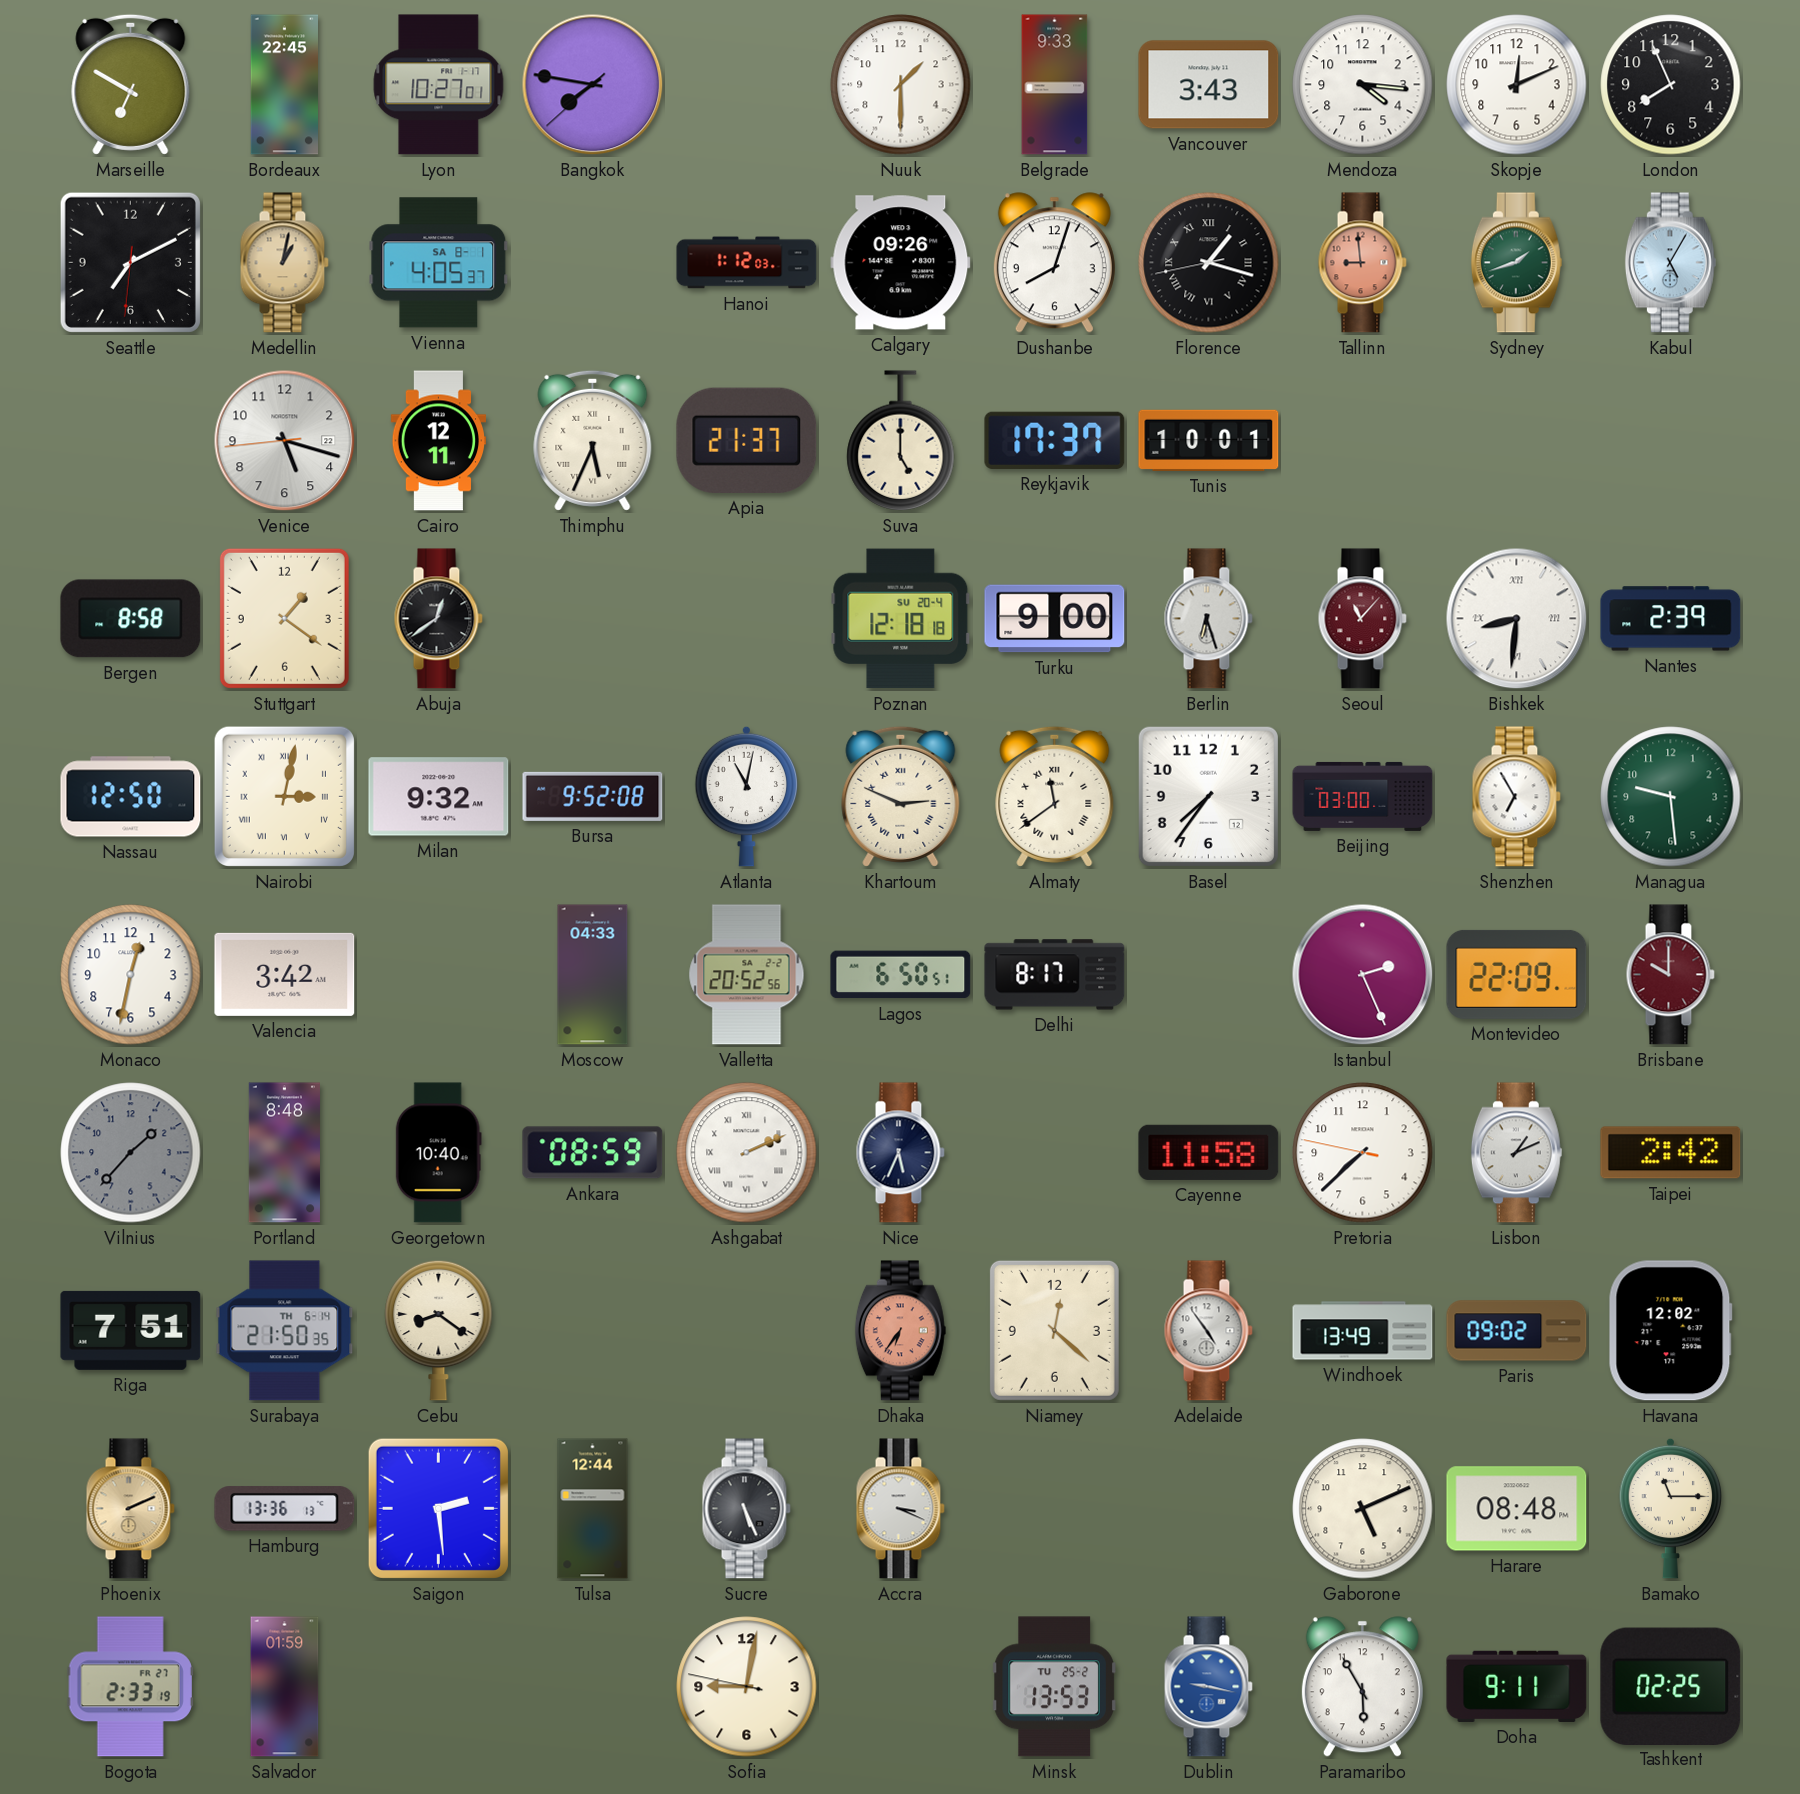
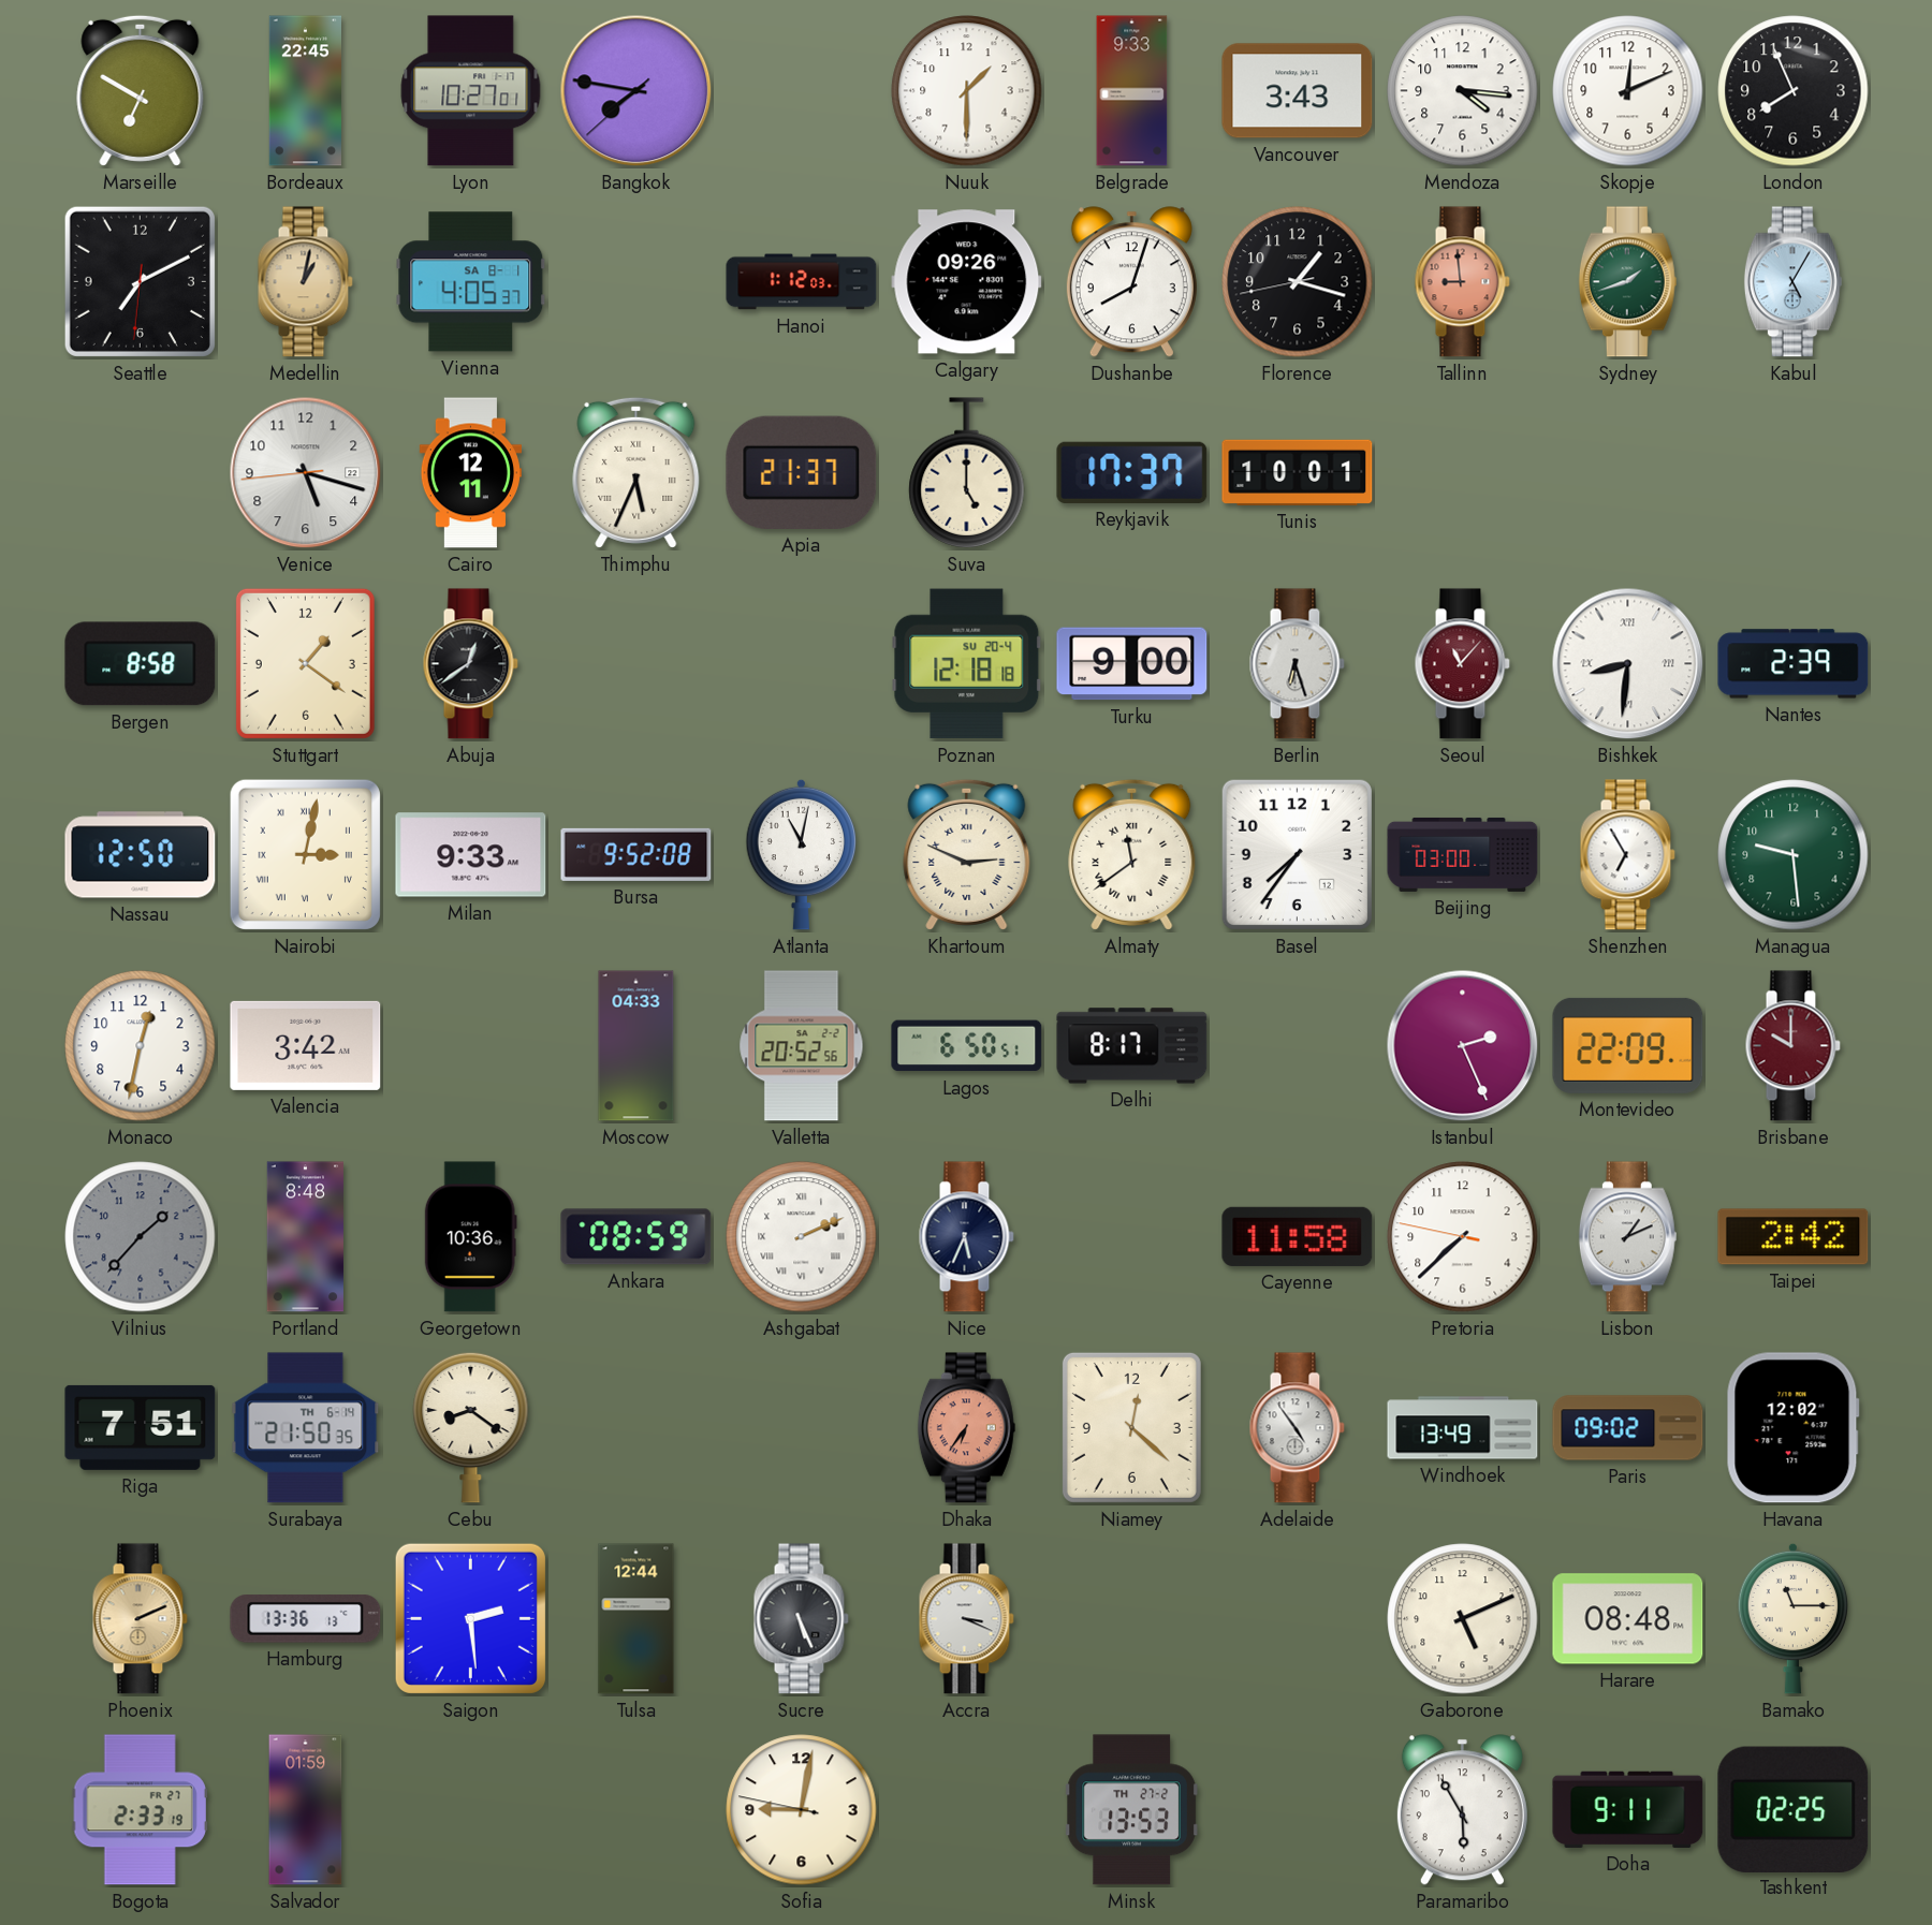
Florence numerals: Roman -> Arabic
Milan: 9:32 -> 9:33
Georgetown: 10:40 -> 10:36
Minsk date: TU 25-2 -> TH 27-2
Dublin: 9:17 -> none
